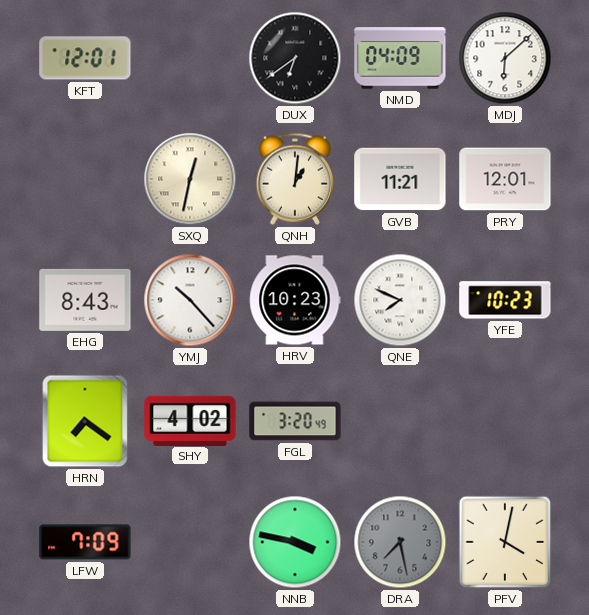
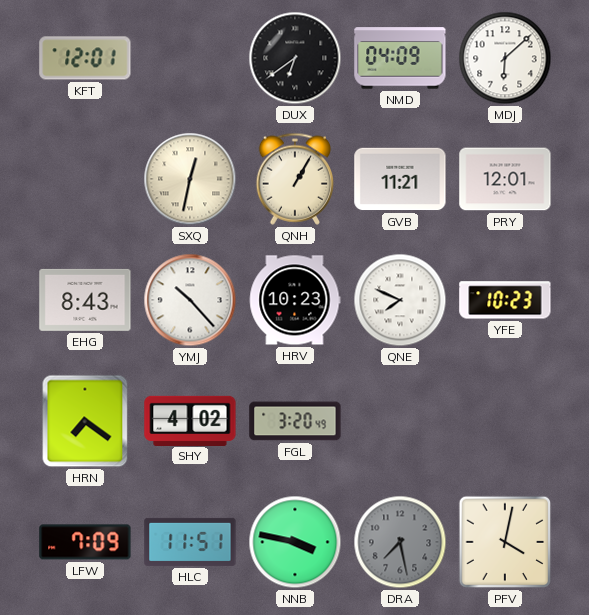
QNH: 1:01 -> 1:05
HLC: none -> 11:51
